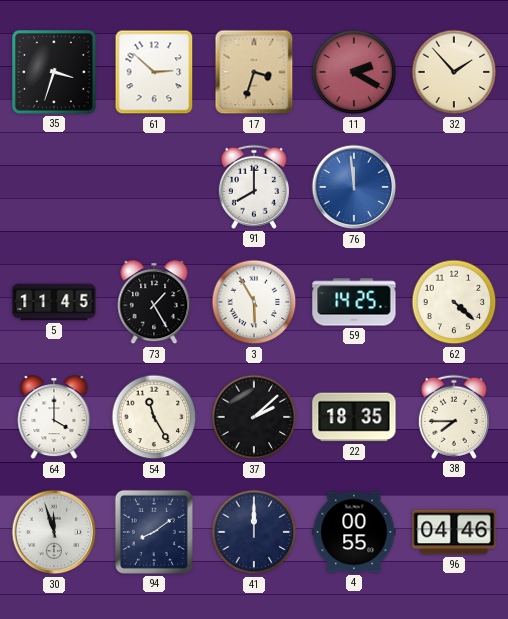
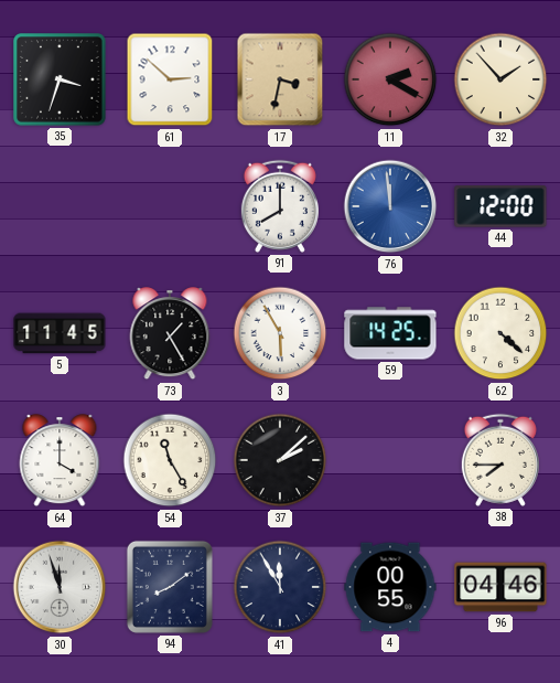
17: 3:33 -> 3:32
44: none -> 12:00
22: 18:35 -> none
41: 12:00 -> 11:55
